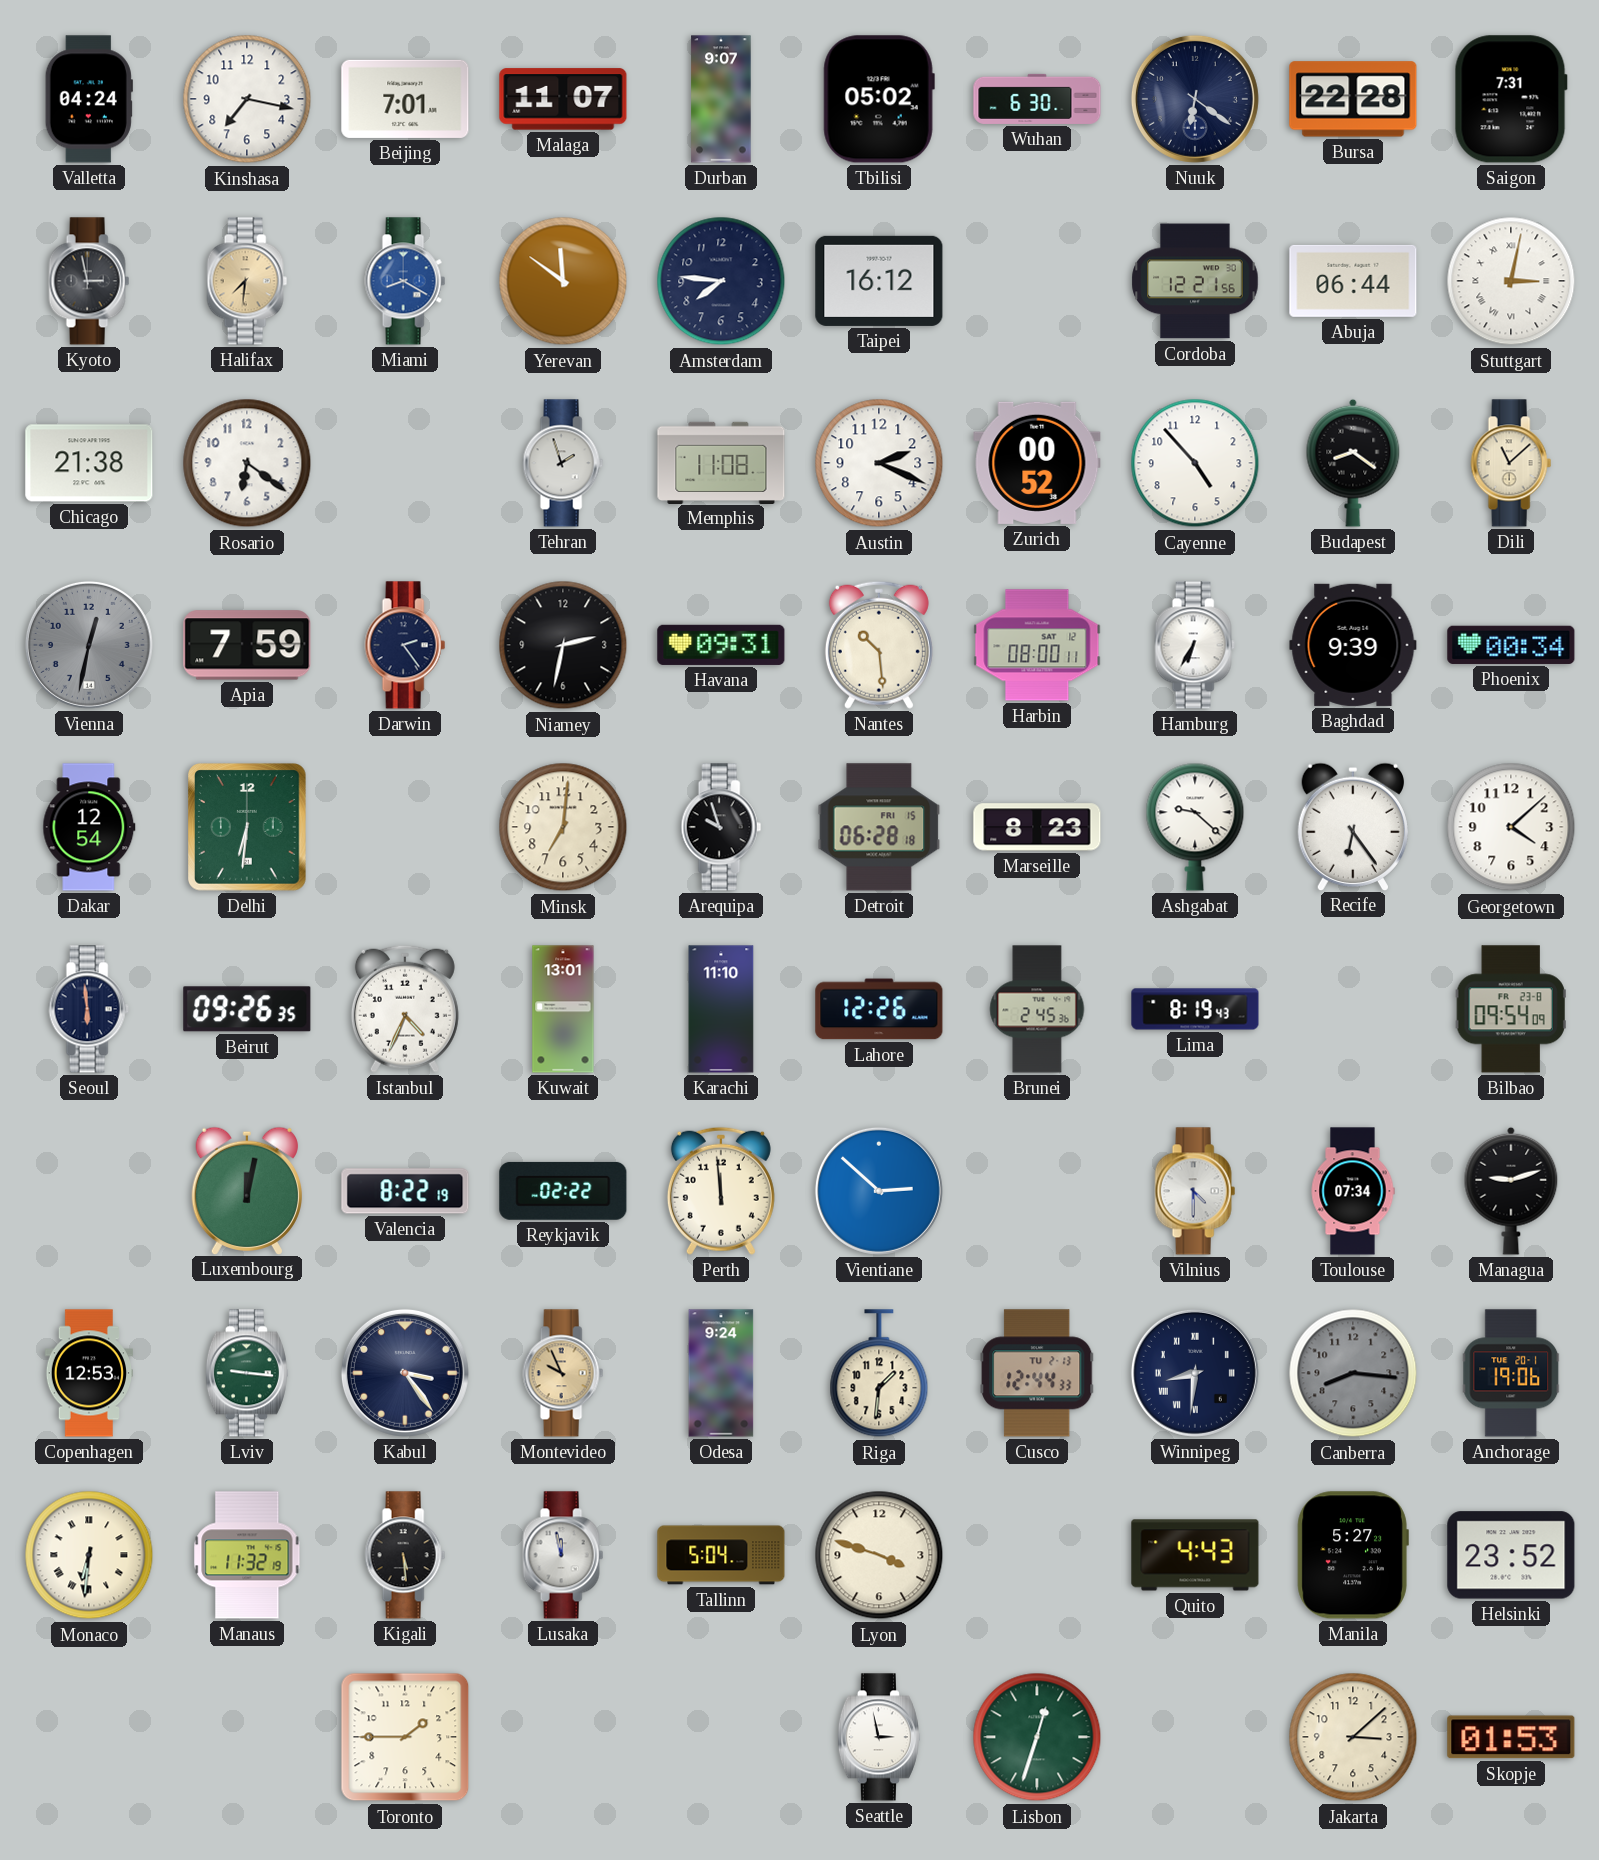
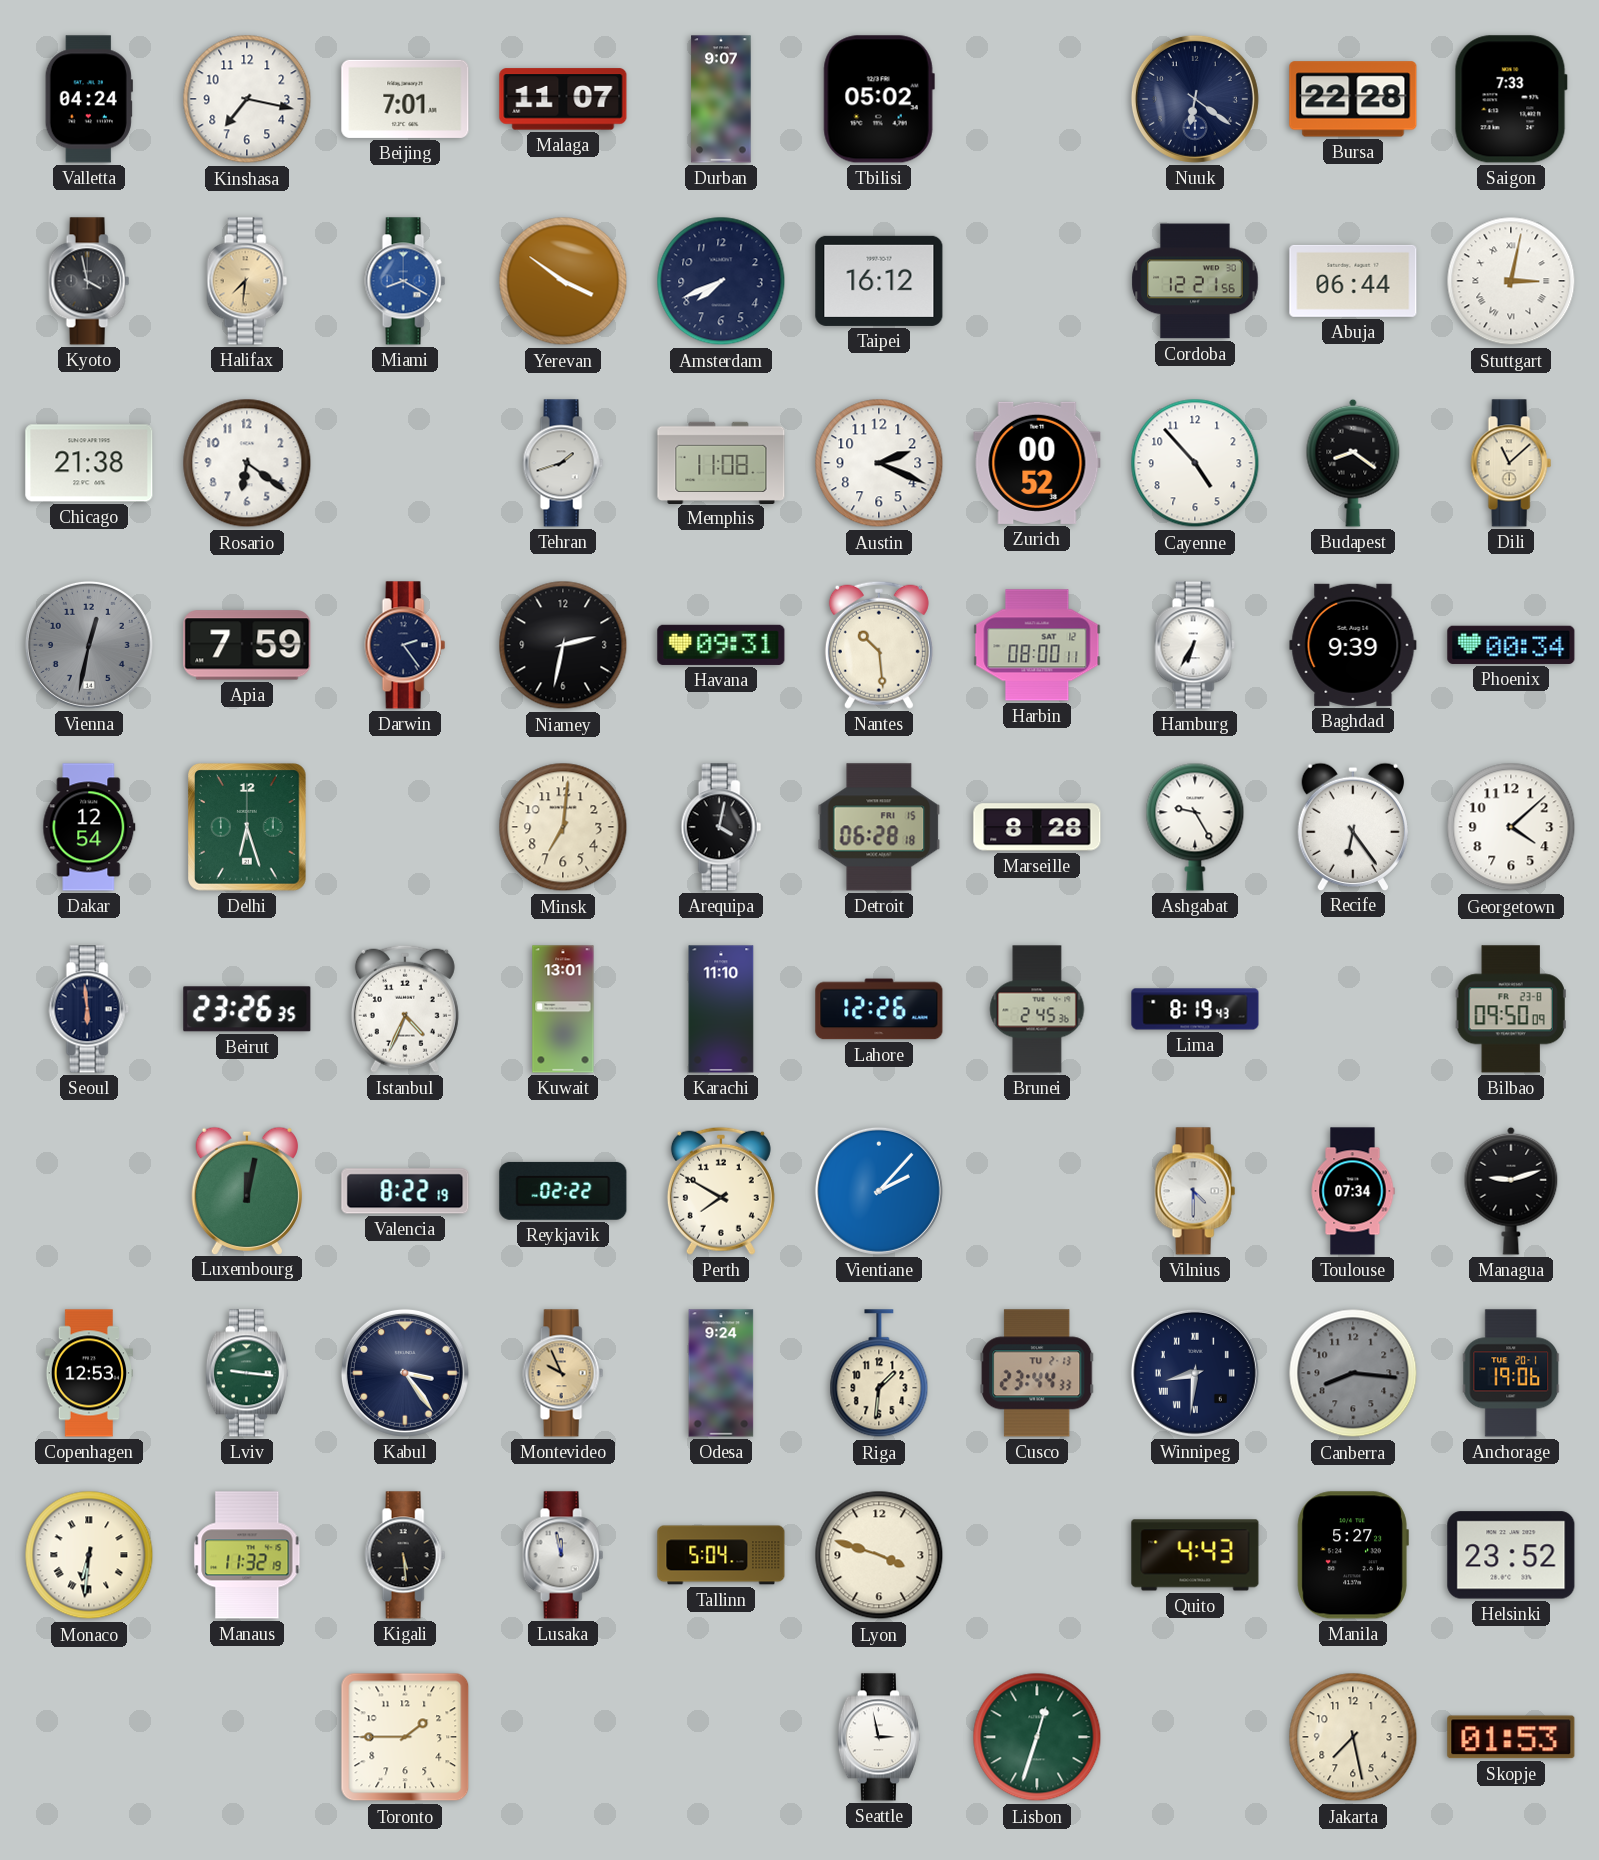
Wuhan: 6:30 -> none
Saigon: 7:31 -> 7:33
Kyoto: 2:58 -> 3:58
Yerevan: 11:51 -> 3:51
Amsterdam: 7:46 -> 7:41
Tehran: 1:57 -> 1:42
Delhi: 6:31 -> 6:27
Arequipa: 9:57 -> 4:02
Marseille: 8:23 -> 8:28
Ashgabat: 9:22 -> 9:25
Beirut: 09:26 -> 23:26
Bilbao: 09:54 -> 09:50
Perth: 11:59 -> 7:50
Vientiane: 2:52 -> 2:07
Cusco: 12:44 -> 23:44
Jakarta: 3:08 -> 7:28
